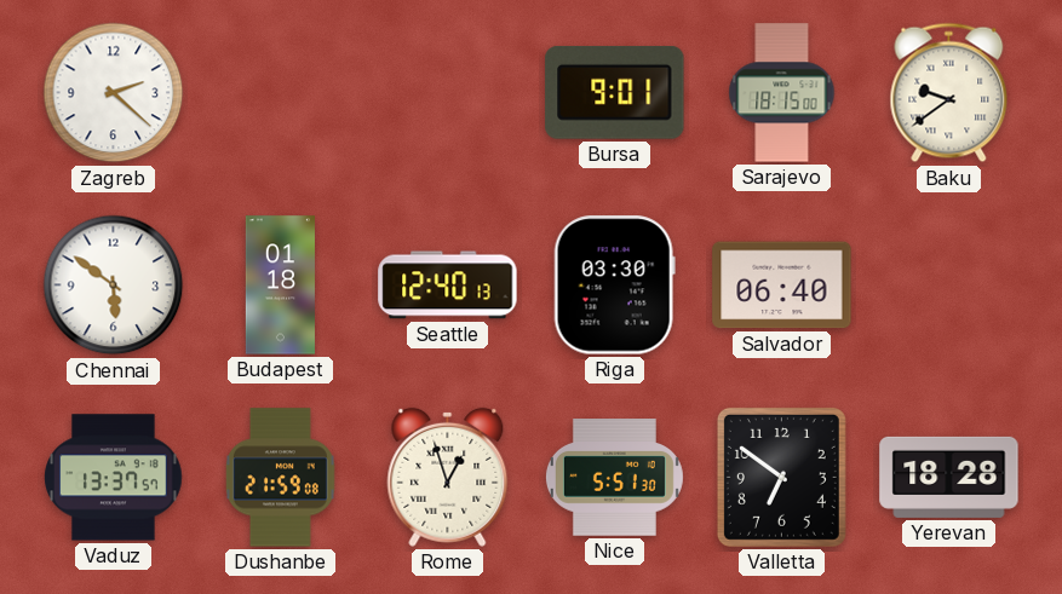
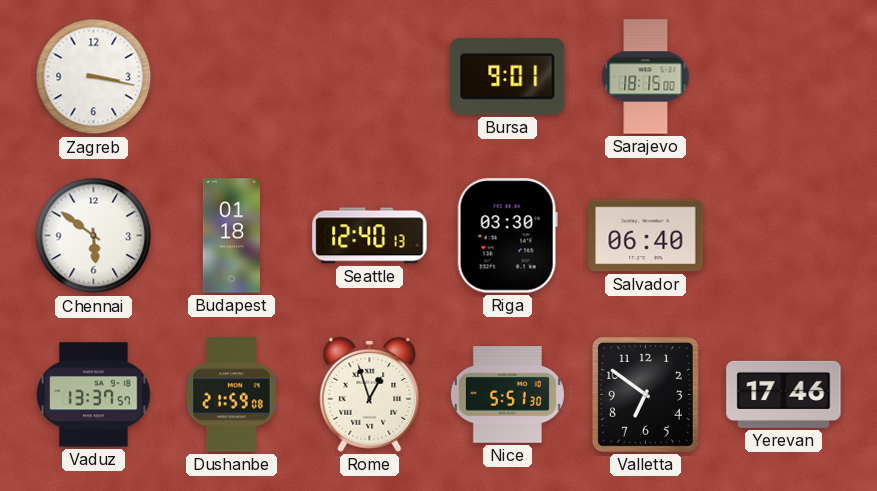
Zagreb: 2:22 -> 3:17
Baku: 9:39 -> none
Yerevan: 18:28 -> 17:46
